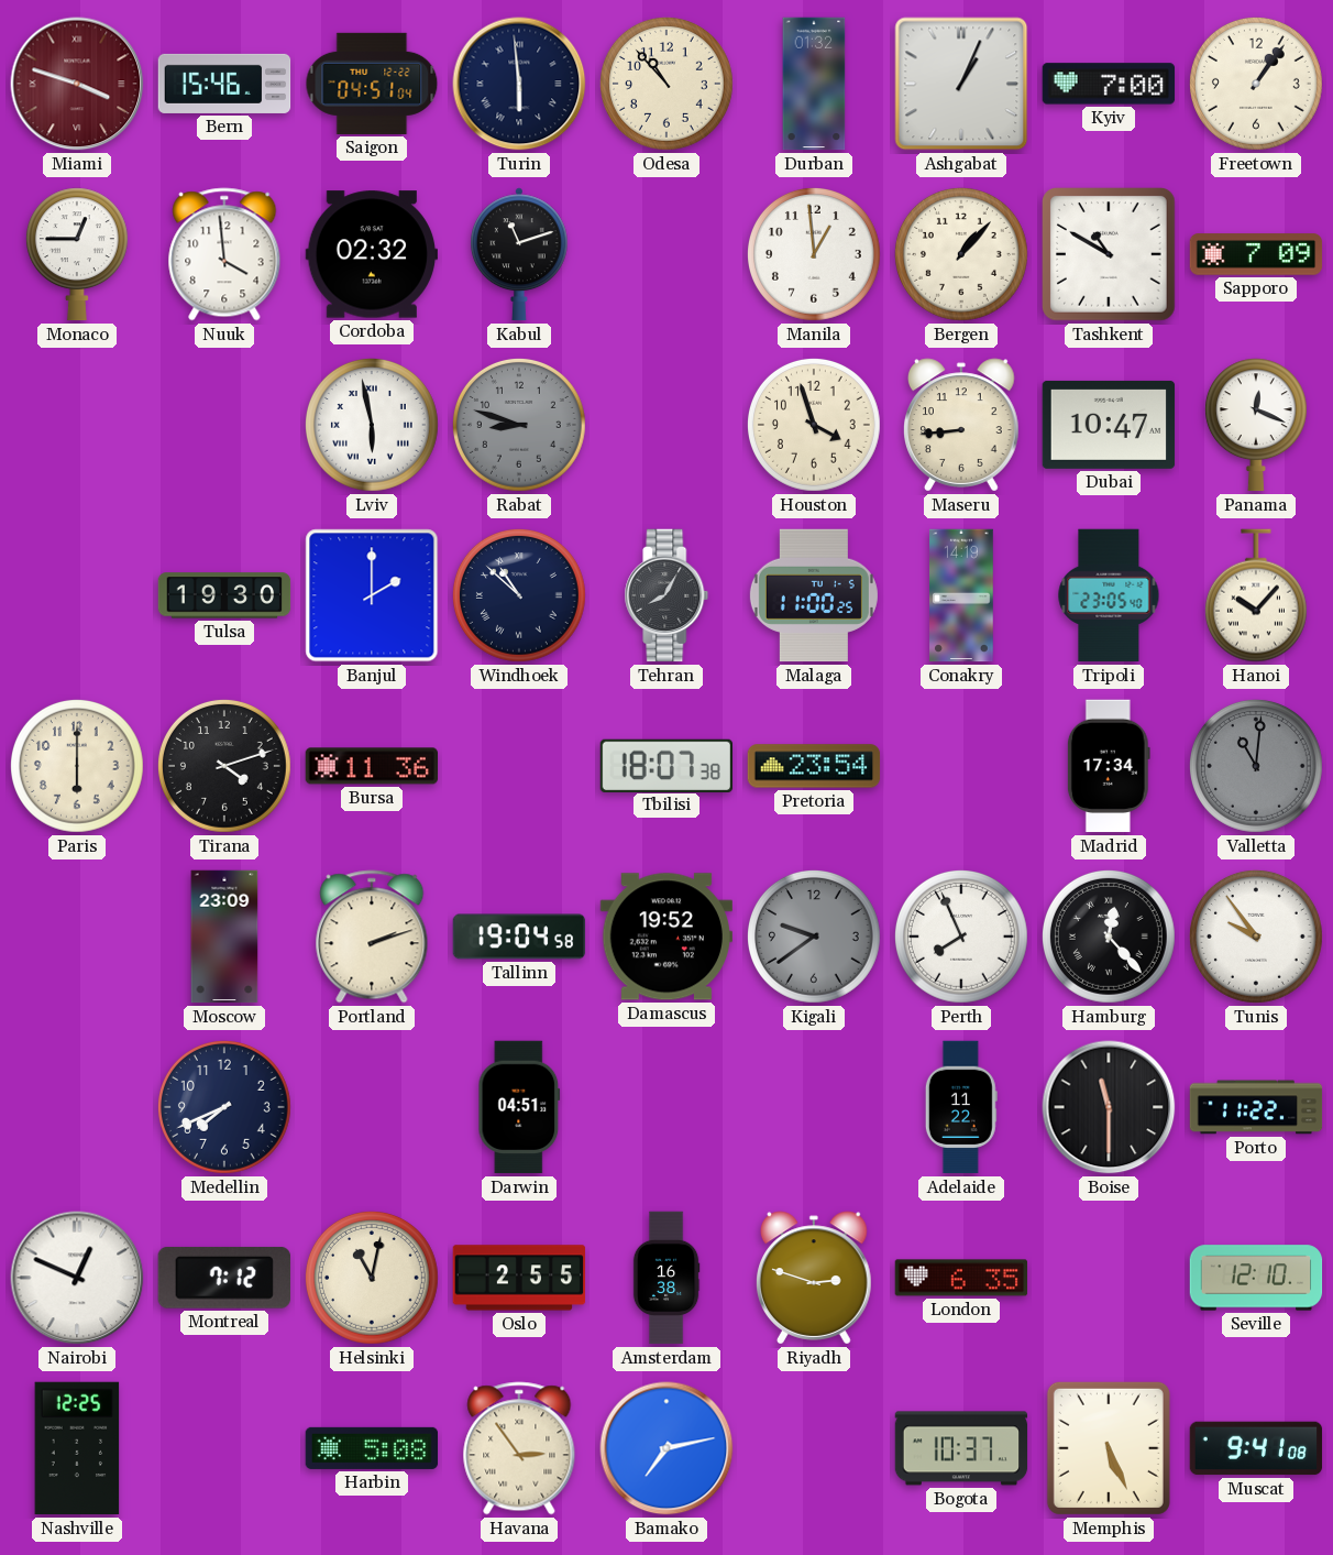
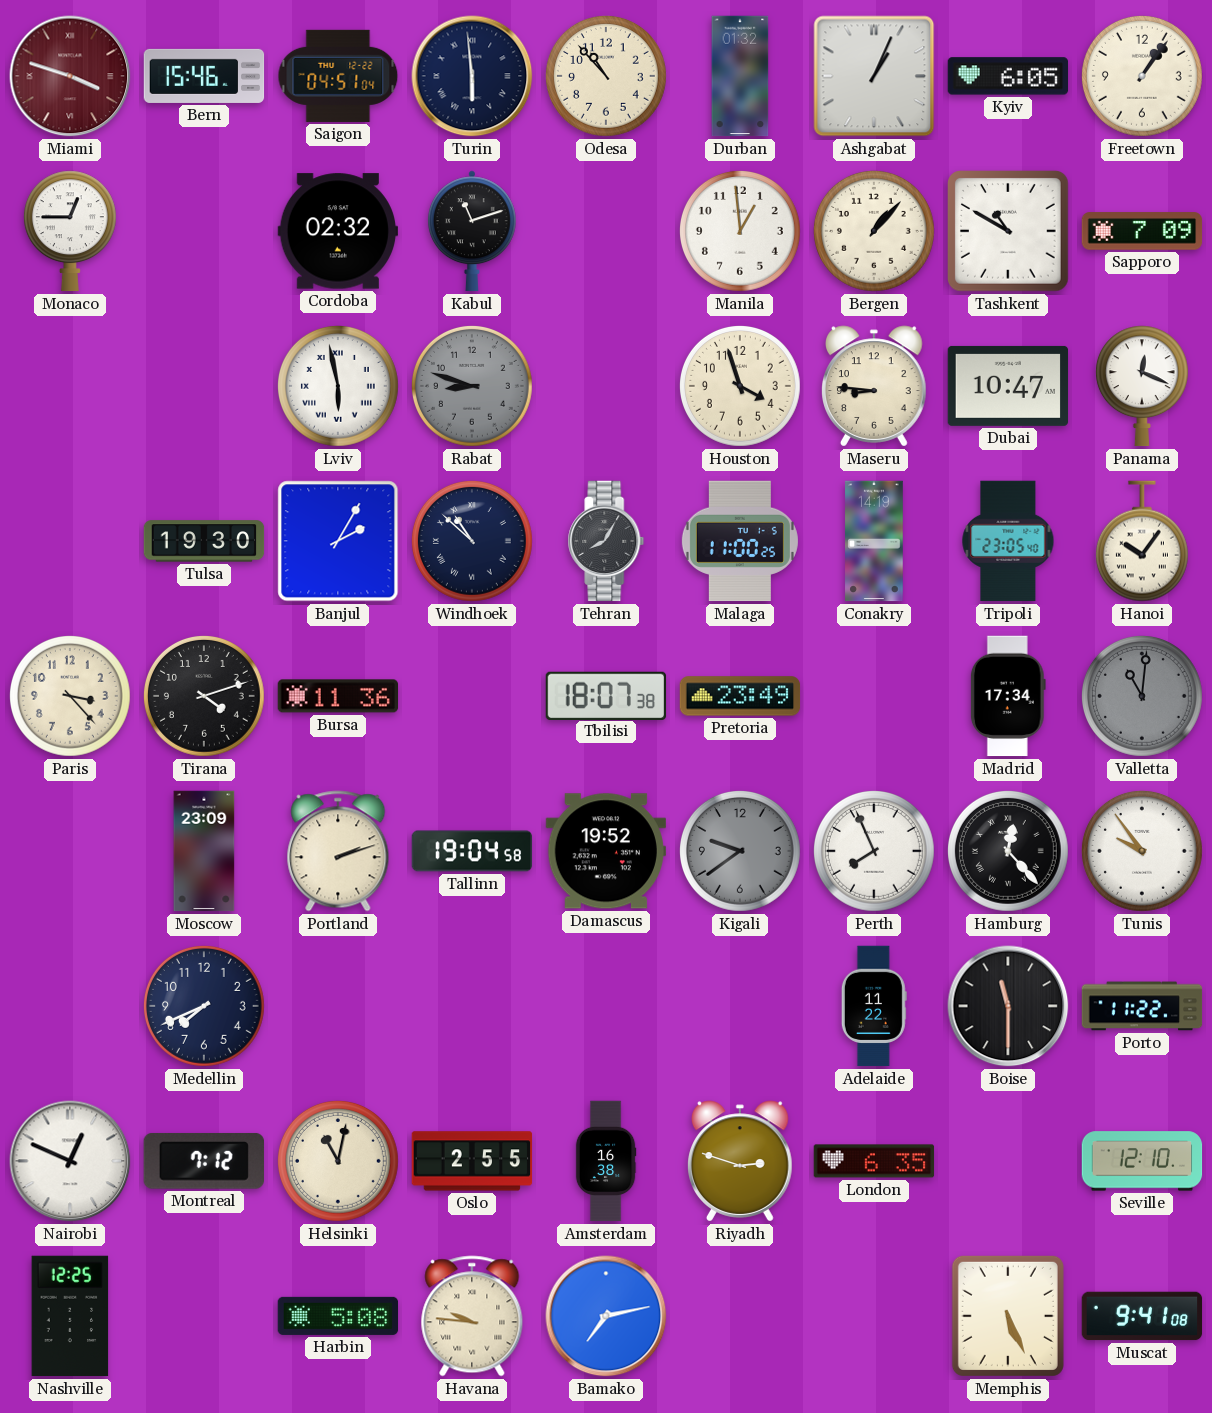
Kyiv: 7:00 -> 6:05
Nuuk: 3:59 -> none
Maseru: 8:44 -> 8:46
Banjul: 2:00 -> 2:05
Hanoi: 10:07 -> 10:06
Paris: 6:00 -> 3:23
Pretoria: 23:54 -> 23:49
Darwin: 04:51 -> none
Havana: 2:54 -> 9:46
Bogota: 10:37 -> none
